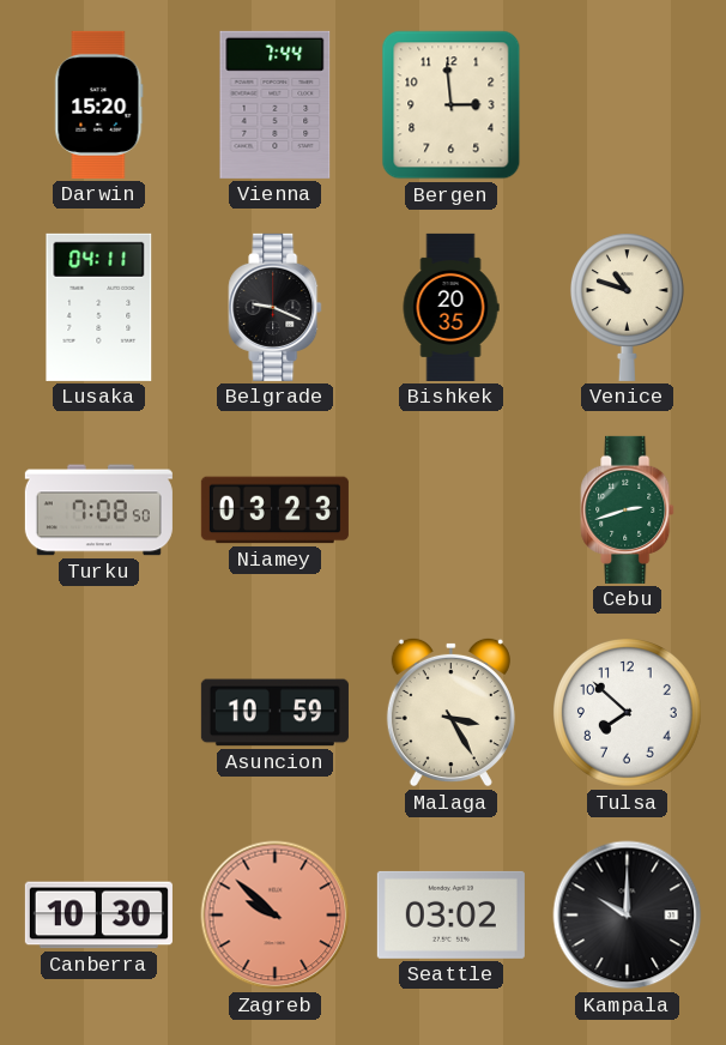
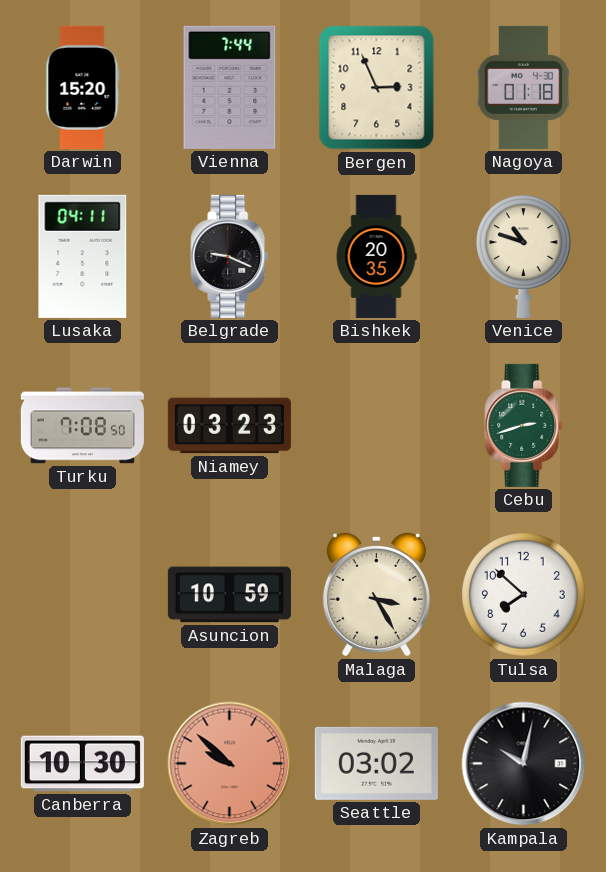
Bergen: 2:59 -> 2:56
Nagoya: none -> 01:18
Kampala: 10:00 -> 10:02
